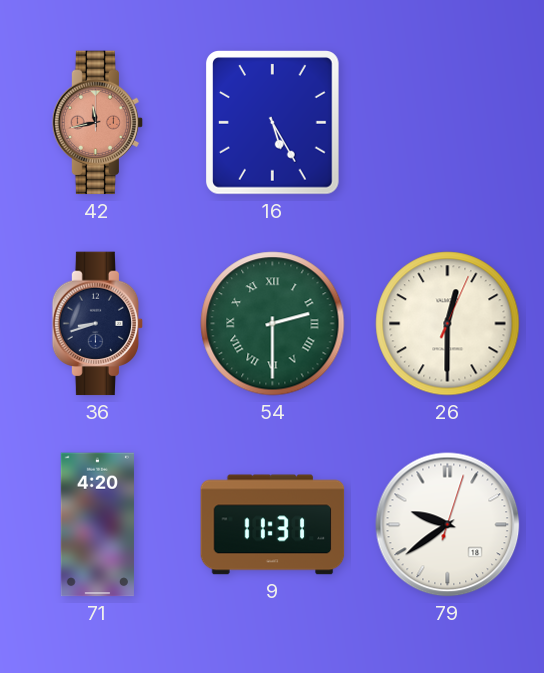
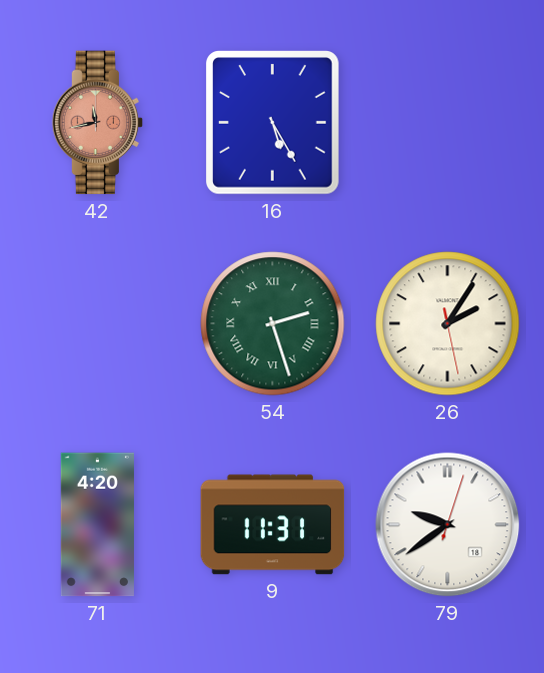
36: 8:42 -> none
54: 2:30 -> 2:27
26: 12:30 -> 2:05
